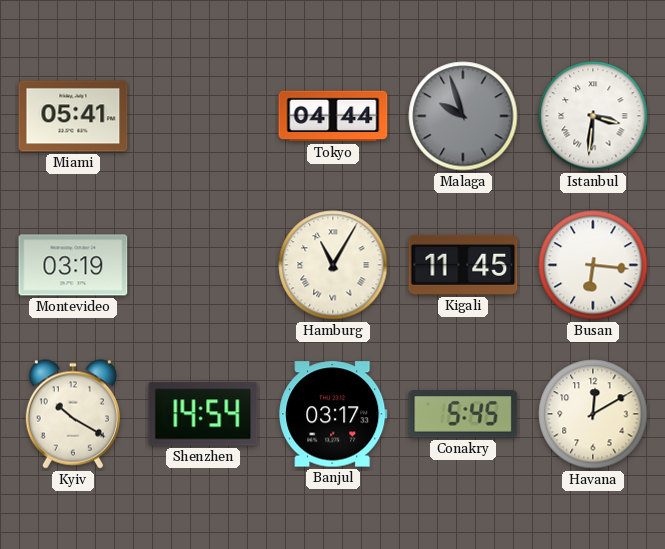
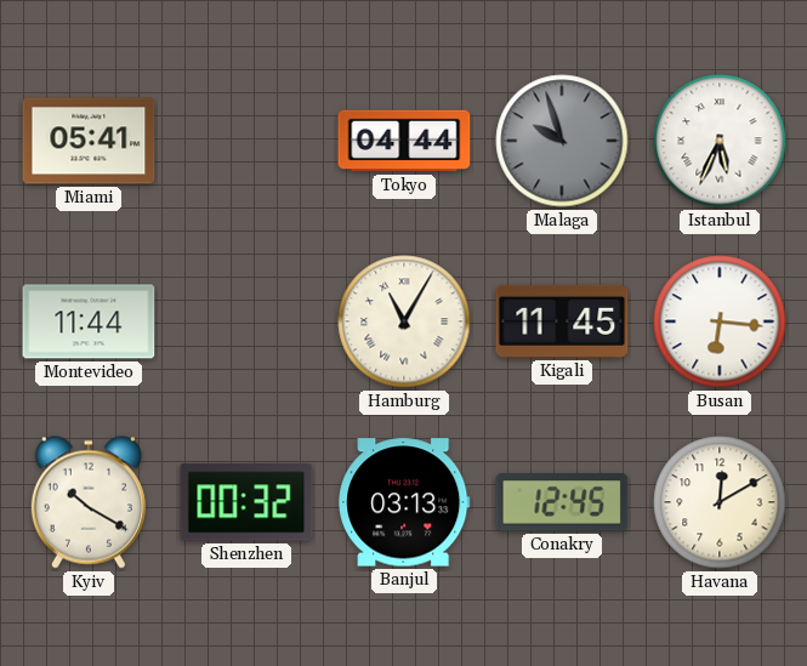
Istanbul: 3:31 -> 5:34
Montevideo: 03:19 -> 11:44
Shenzhen: 14:54 -> 00:32
Banjul: 03:17 -> 03:13
Conakry: 5:45 -> 12:45
